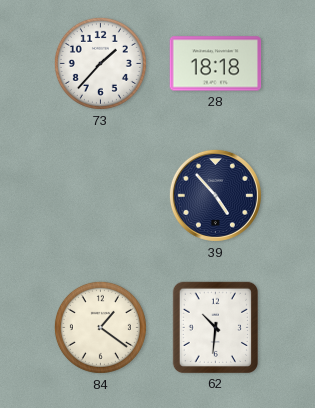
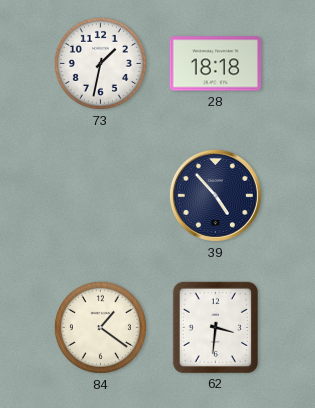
73: 1:37 -> 1:32
62: 10:31 -> 3:31
